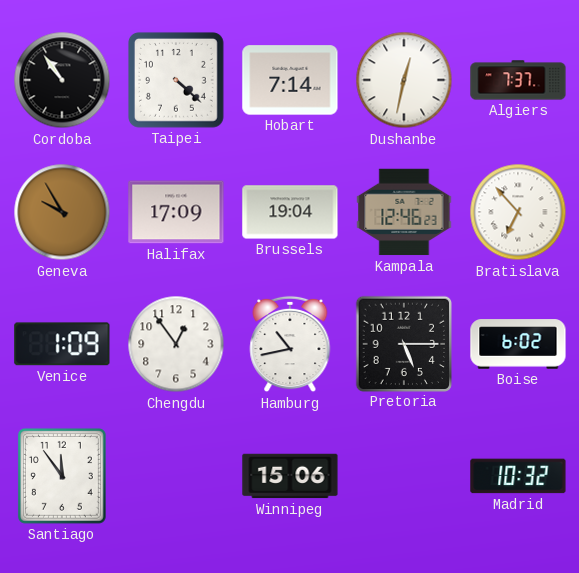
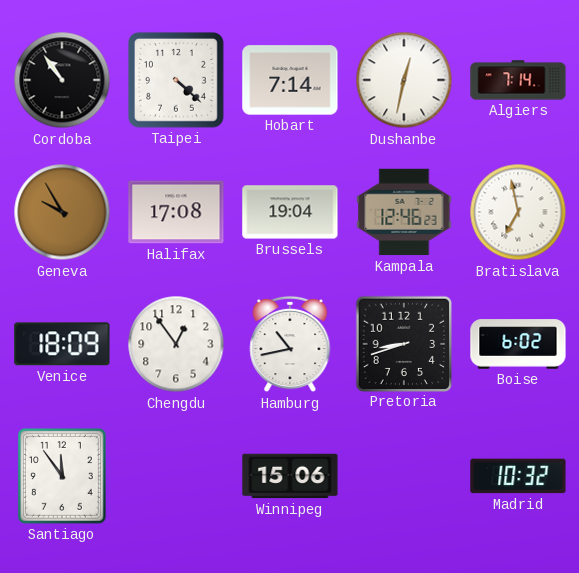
Algiers: 7:37 -> 7:14
Halifax: 17:09 -> 17:08
Bratislava: 6:53 -> 6:58
Venice: 1:09 -> 18:09
Pretoria: 5:15 -> 8:42
